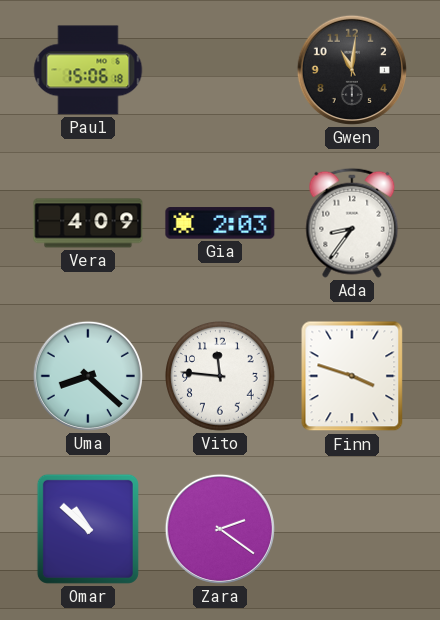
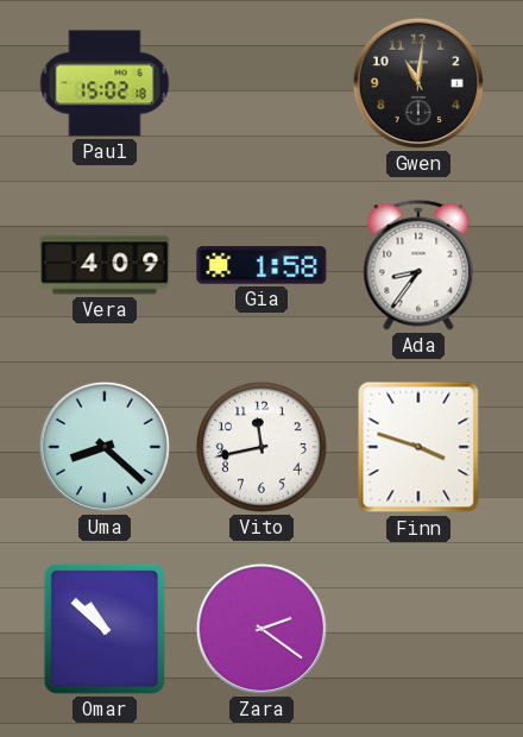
Paul: 15:06 -> 15:02
Gia: 2:03 -> 1:58
Vito: 11:46 -> 11:43
